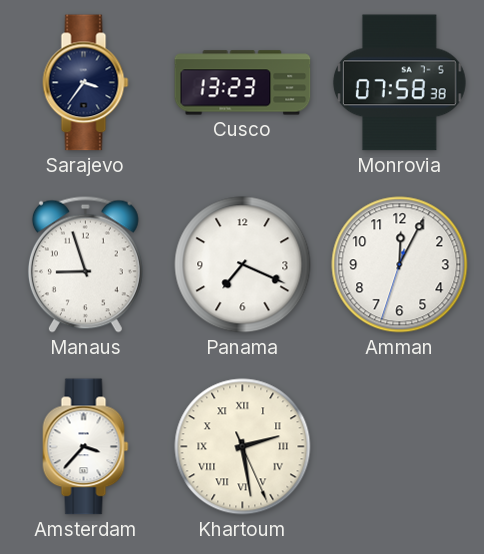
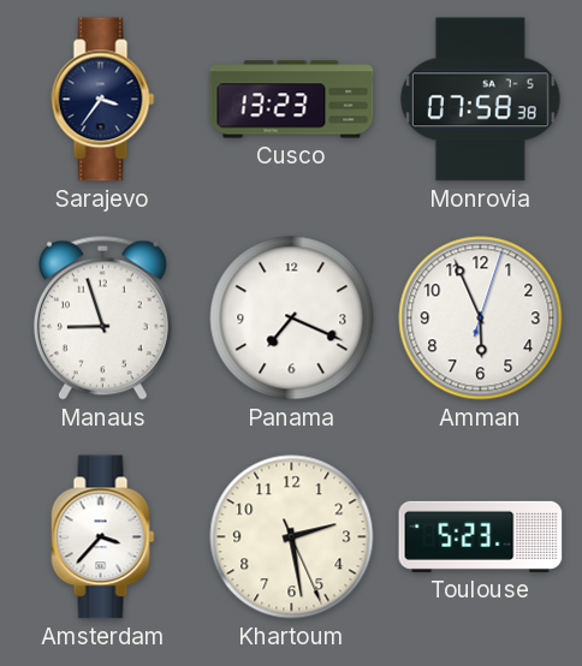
Amman: 12:04 -> 5:56
Khartoum numerals: Roman -> Arabic
Toulouse: none -> 5:23
